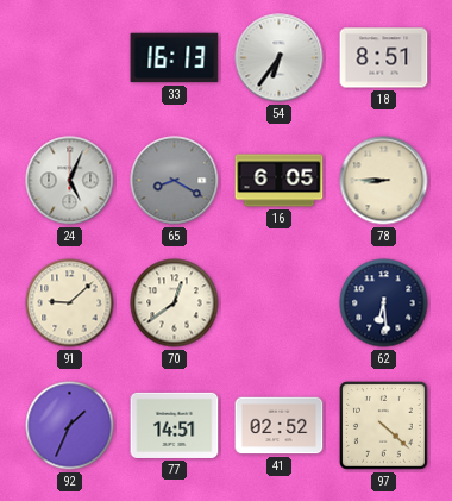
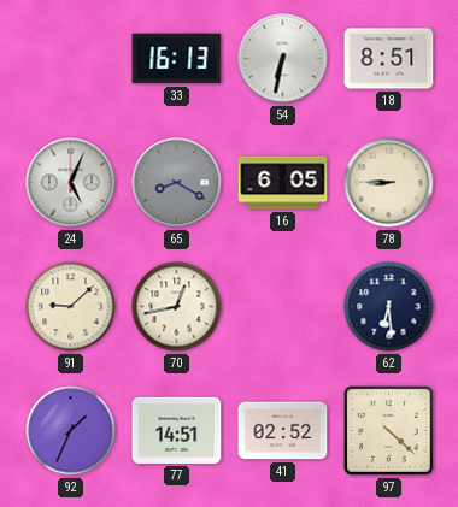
54: 6:36 -> 6:32
70: 12:39 -> 12:43
